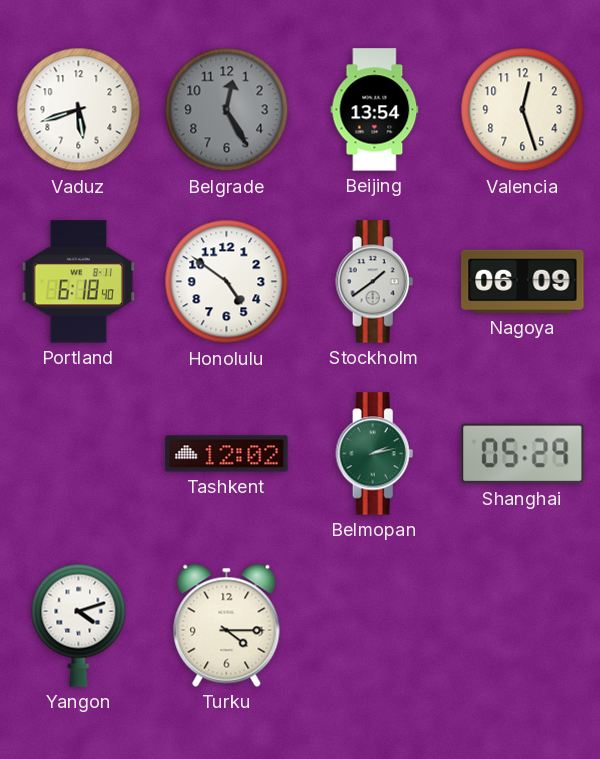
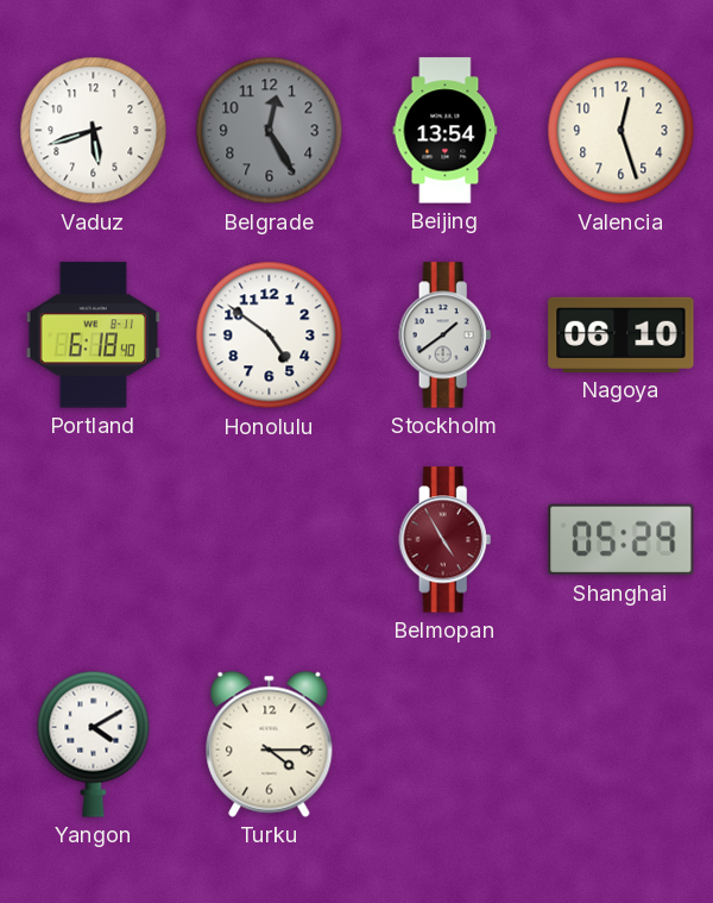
Nagoya: 06:09 -> 06:10
Tashkent: 12:02 -> none
Belmopan: 2:13 -> 4:55
Belmopan dial: green -> burgundy
Yangon: 4:12 -> 4:10
